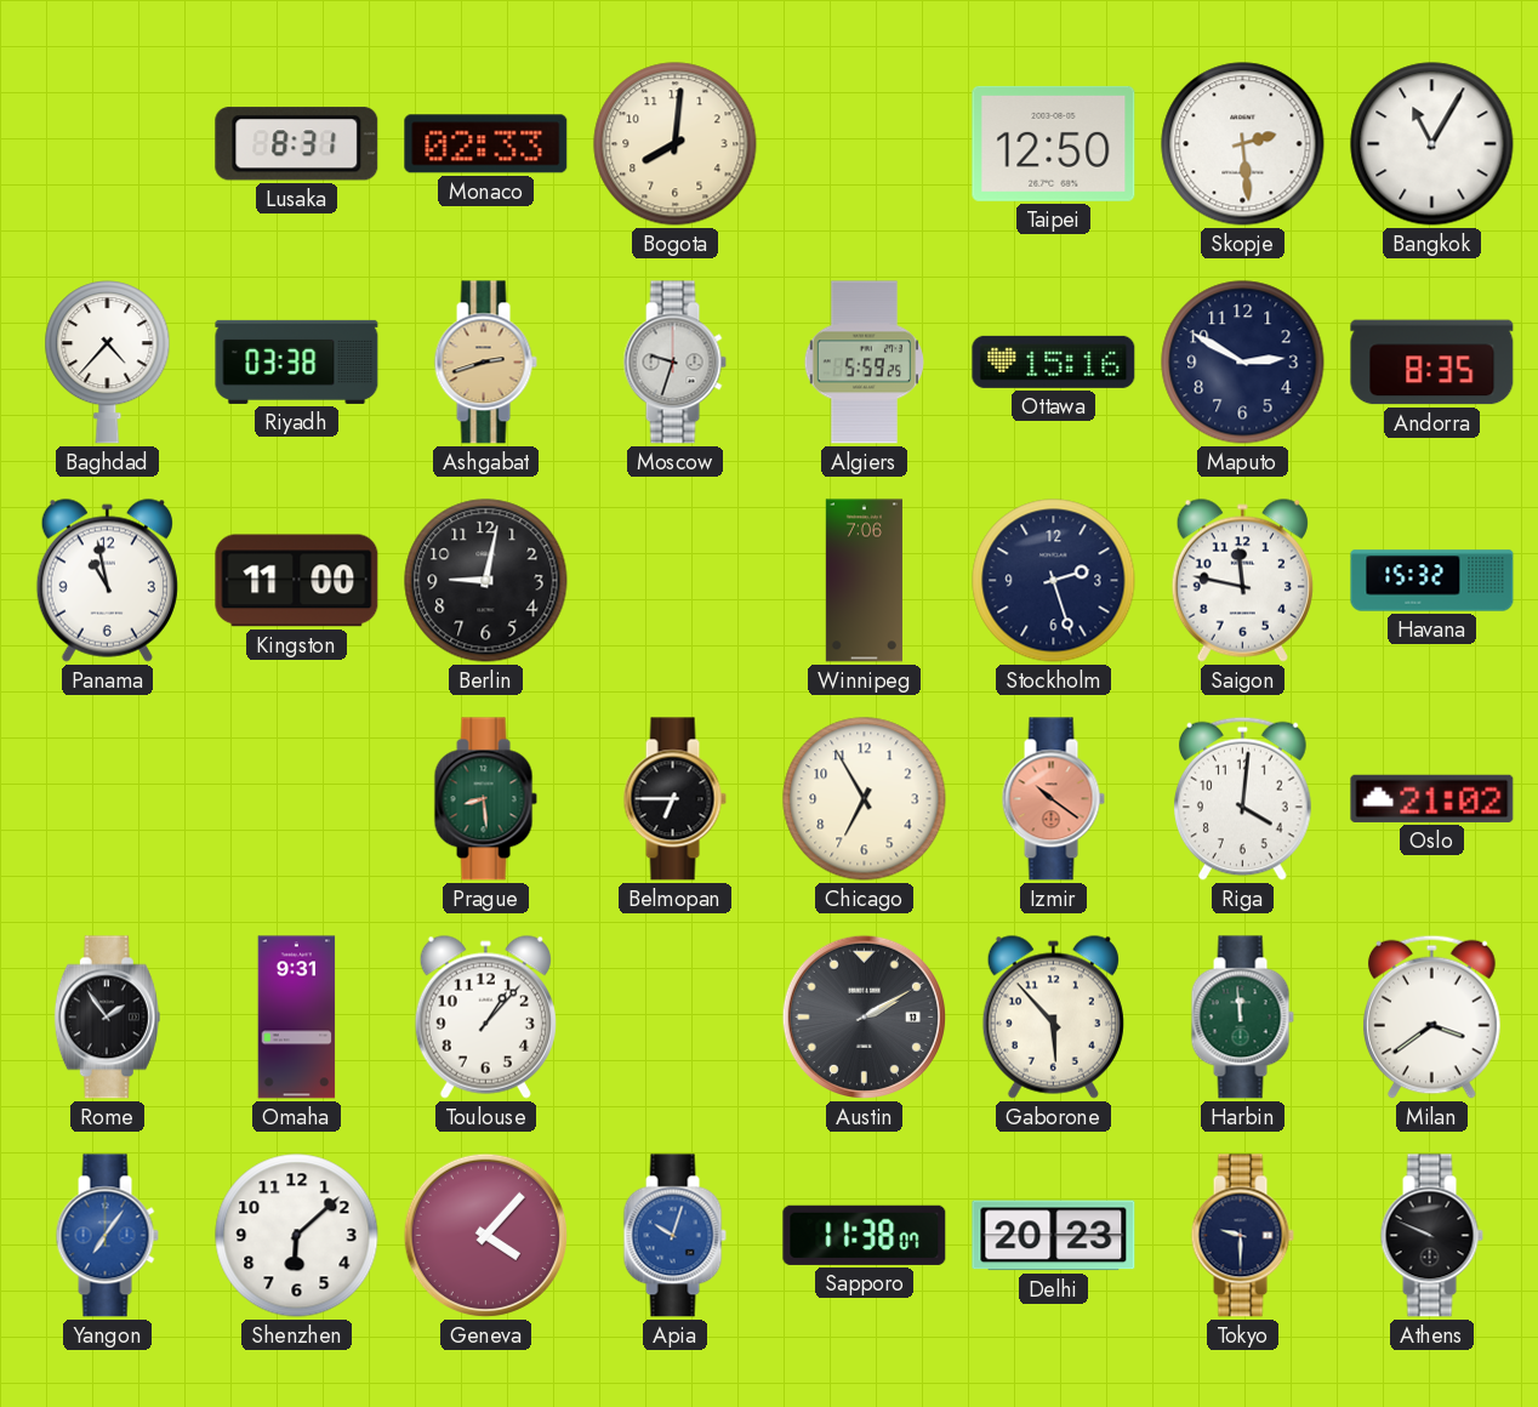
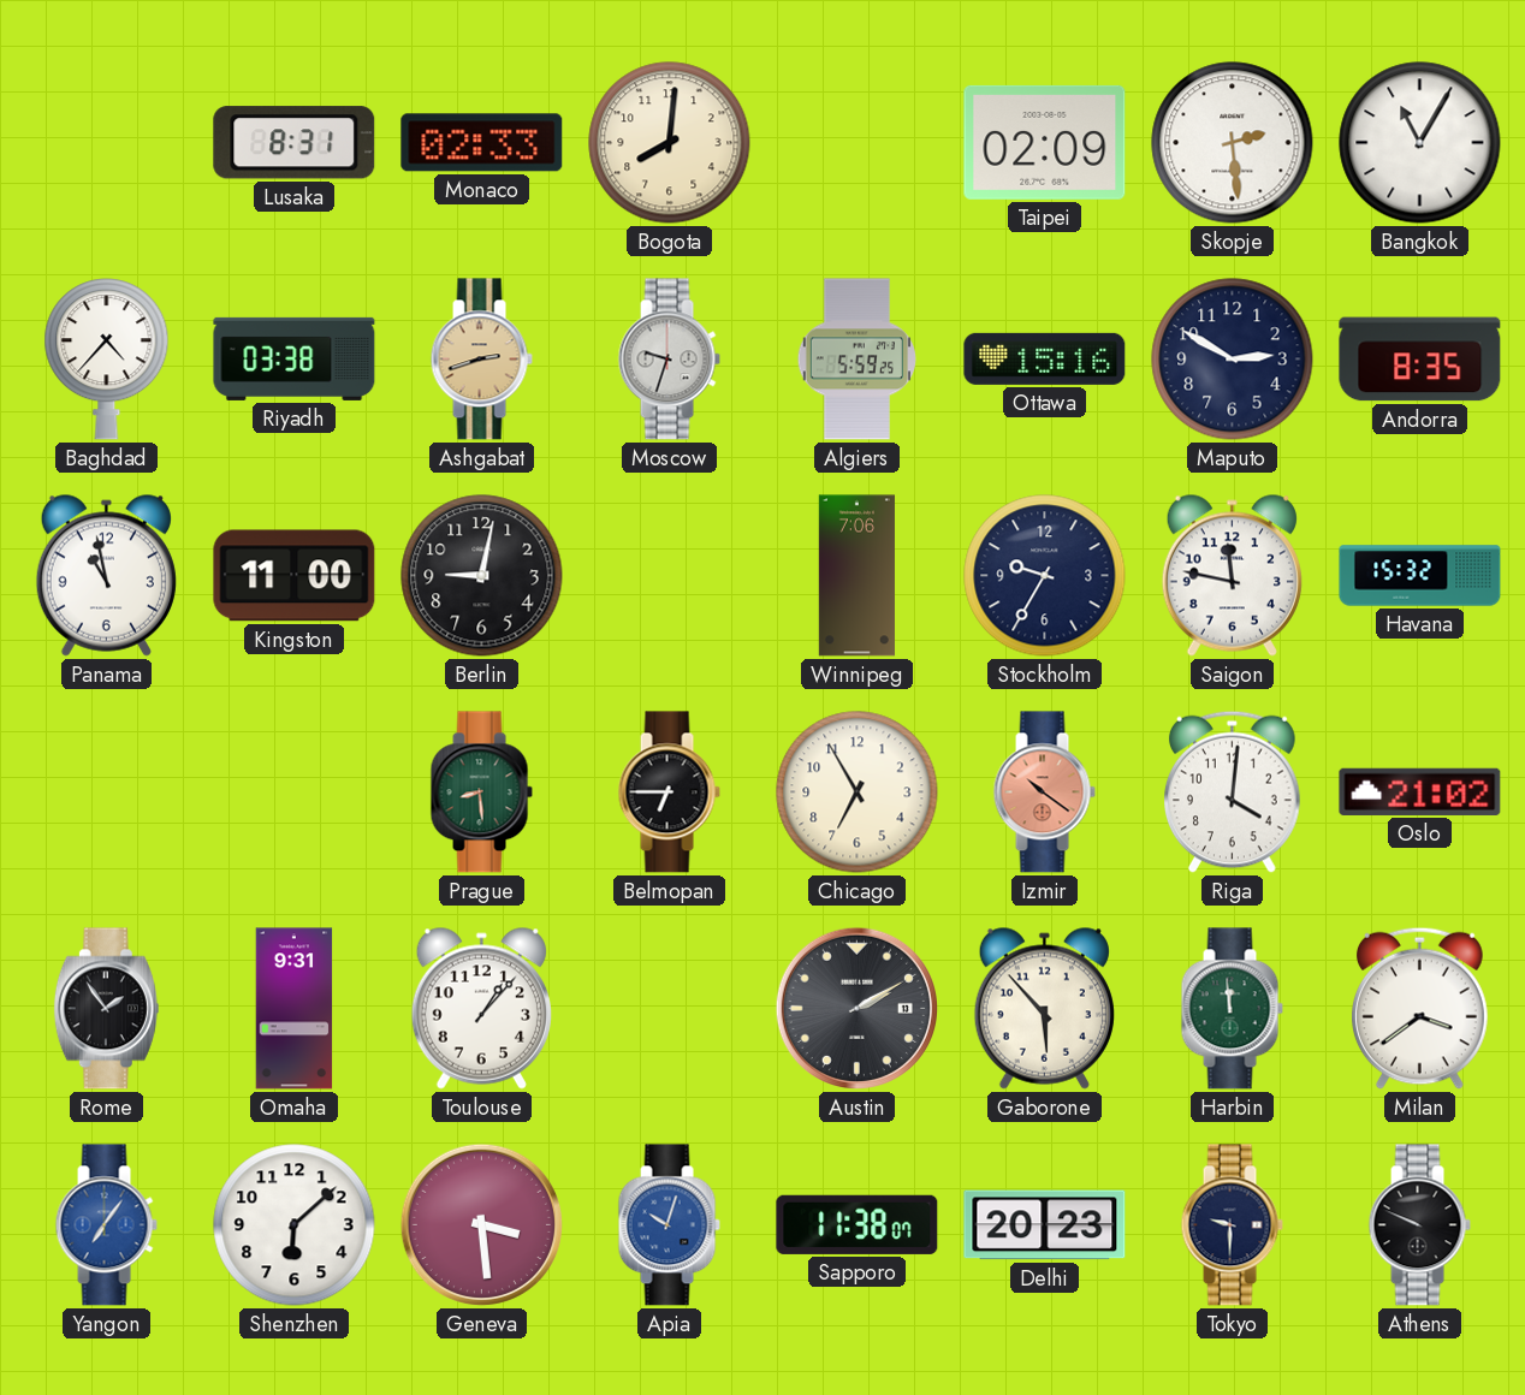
Taipei: 12:50 -> 02:09
Stockholm: 2:27 -> 9:35
Geneva: 4:07 -> 3:29
